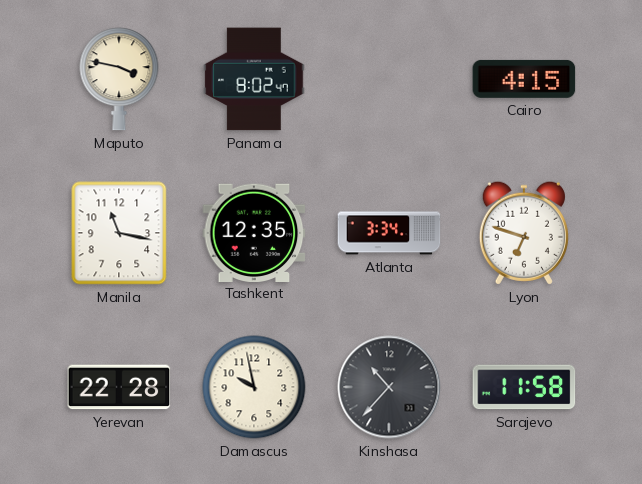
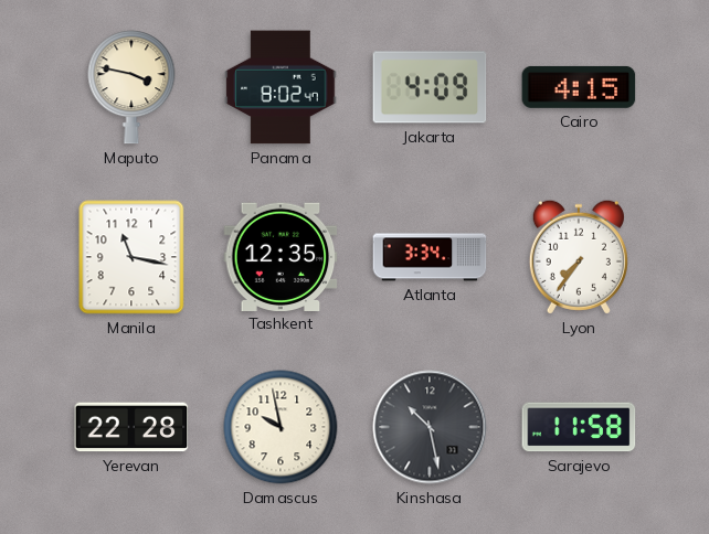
Jakarta: none -> 4:09
Lyon: 6:48 -> 7:36
Kinshasa: 10:37 -> 10:28
